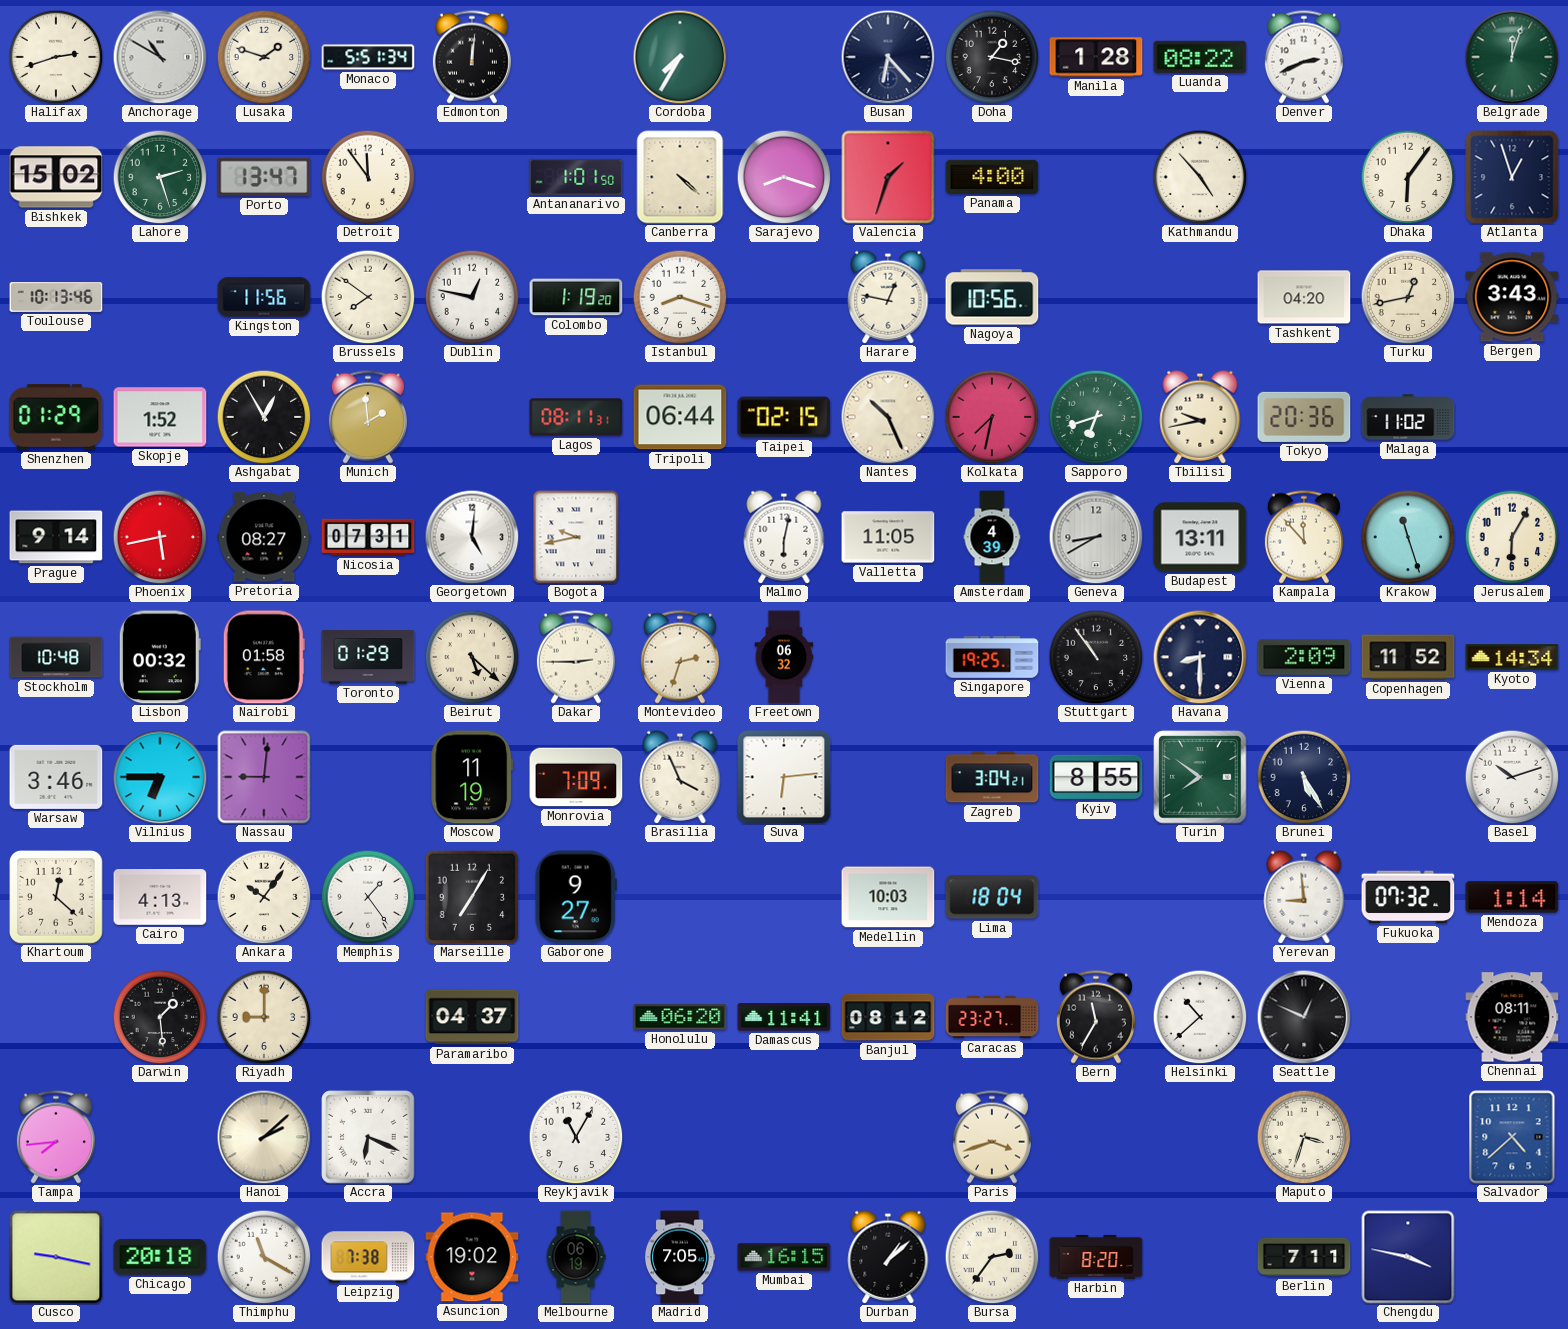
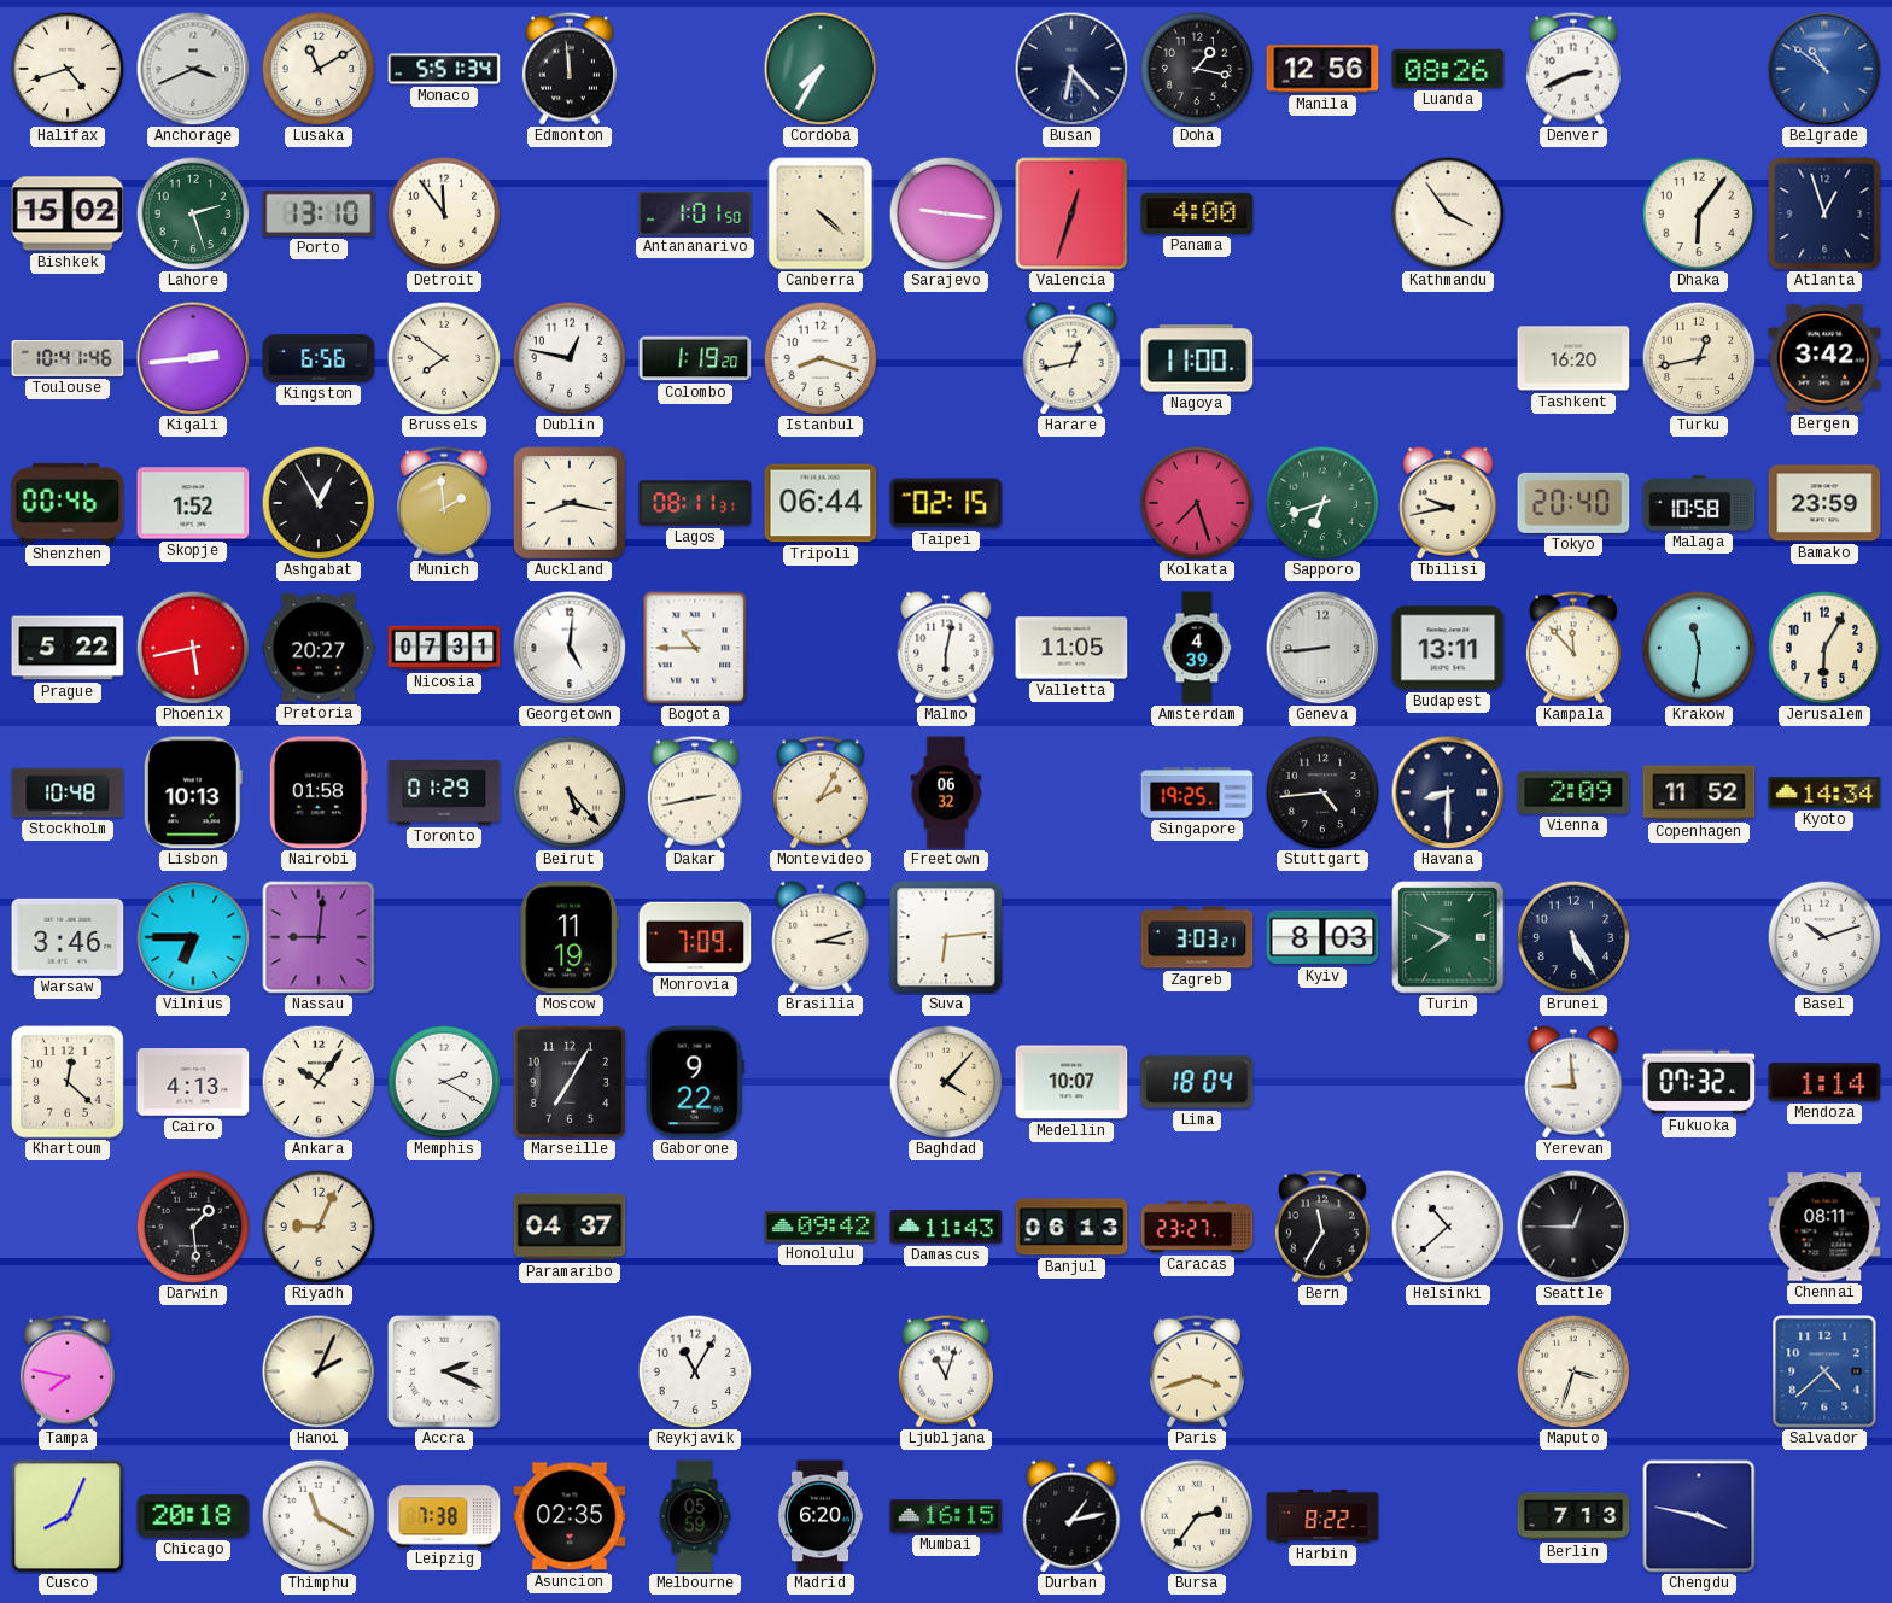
Halifax: 2:42 -> 4:42
Anchorage: 10:50 -> 3:41
Lusaka: 1:48 -> 11:10
Edmonton: 12:01 -> 11:59
Manila: 1:28 -> 12:56
Luanda: 08:22 -> 08:26
Belgrade: 12:03 -> 10:51
Belgrade dial: green -> blue
Porto: 13:47 -> 13:10
Sarajevo: 8:18 -> 9:16
Valencia: 1:33 -> 12:33
Kathmandu: 4:53 -> 3:54
Toulouse: 10:13 -> 10:41
Kigali: none -> 2:44
Kingston: 11:56 -> 6:56
Harare: 12:47 -> 12:43
Nagoya: 10:56 -> 11:00
Tashkent: 04:20 -> 16:20
Bergen: 3:43 -> 3:42
Shenzhen: 01:29 -> 00:46
Auckland: none -> 8:17
Nantes: 10:26 -> none
Kolkata: 7:32 -> 7:27
Tokyo: 20:36 -> 20:40
Malaga: 11:02 -> 10:58
Bamako: none -> 23:59
Prague: 9:14 -> 5:22
Pretoria: 08:27 -> 20:27
Bogota: 9:43 -> 10:45
Geneva: 8:40 -> 8:44
Krakow: 11:27 -> 11:31
Lisbon: 00:32 -> 10:13
Beirut: 5:22 -> 5:23
Dakar: 2:45 -> 2:43
Montevideo: 2:33 -> 2:05
Stuttgart: 10:54 -> 4:44
Brasilia: 3:56 -> 3:12
Zagreb: 3:04 -> 3:03
Kyiv: 8:55 -> 8:03
Turin: 7:51 -> 7:49
Memphis: 1:24 -> 2:20
Gaborone: 9:27 -> 9:22
Baghdad: none -> 4:07
Medellin: 10:03 -> 10:07
Riyadh: 9:00 -> 9:04
Honolulu: 06:20 -> 09:42
Damascus: 11:41 -> 11:43
Banjul: 08:12 -> 06:13
Seattle: 12:49 -> 12:45
Tampa: 7:44 -> 7:47
Hanoi: 2:08 -> 2:04
Accra: 6:19 -> 2:19
Ljubljana: none -> 11:03
Cusco: 9:17 -> 8:04
Asuncion: 19:02 -> 02:35
Melbourne: 06:19 -> 05:59
Madrid: 7:05 -> 6:20
Durban: 1:08 -> 1:13
Harbin: 8:20 -> 8:22
Berlin: 7:11 -> 7:13
